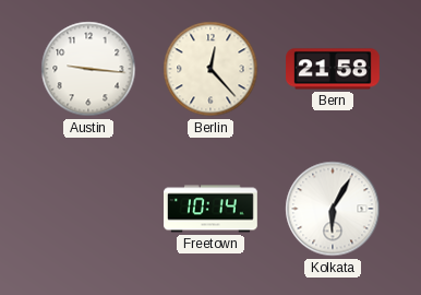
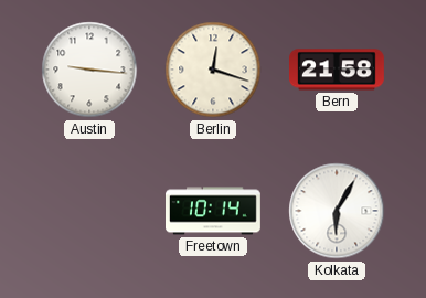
Berlin: 12:23 -> 12:18
